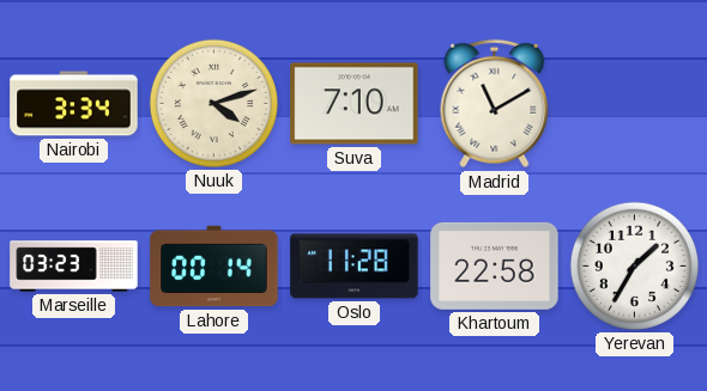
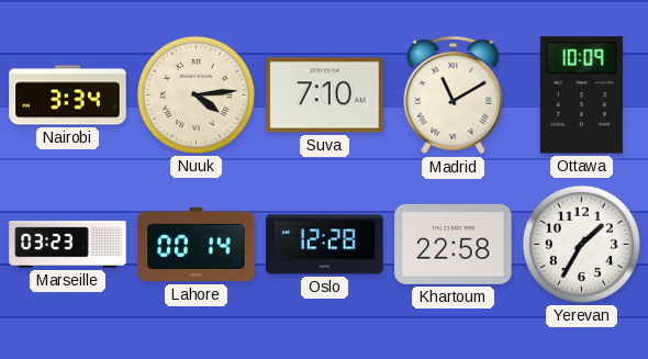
Nuuk: 4:12 -> 4:14
Ottawa: none -> 10:09
Oslo: 11:28 -> 12:28
